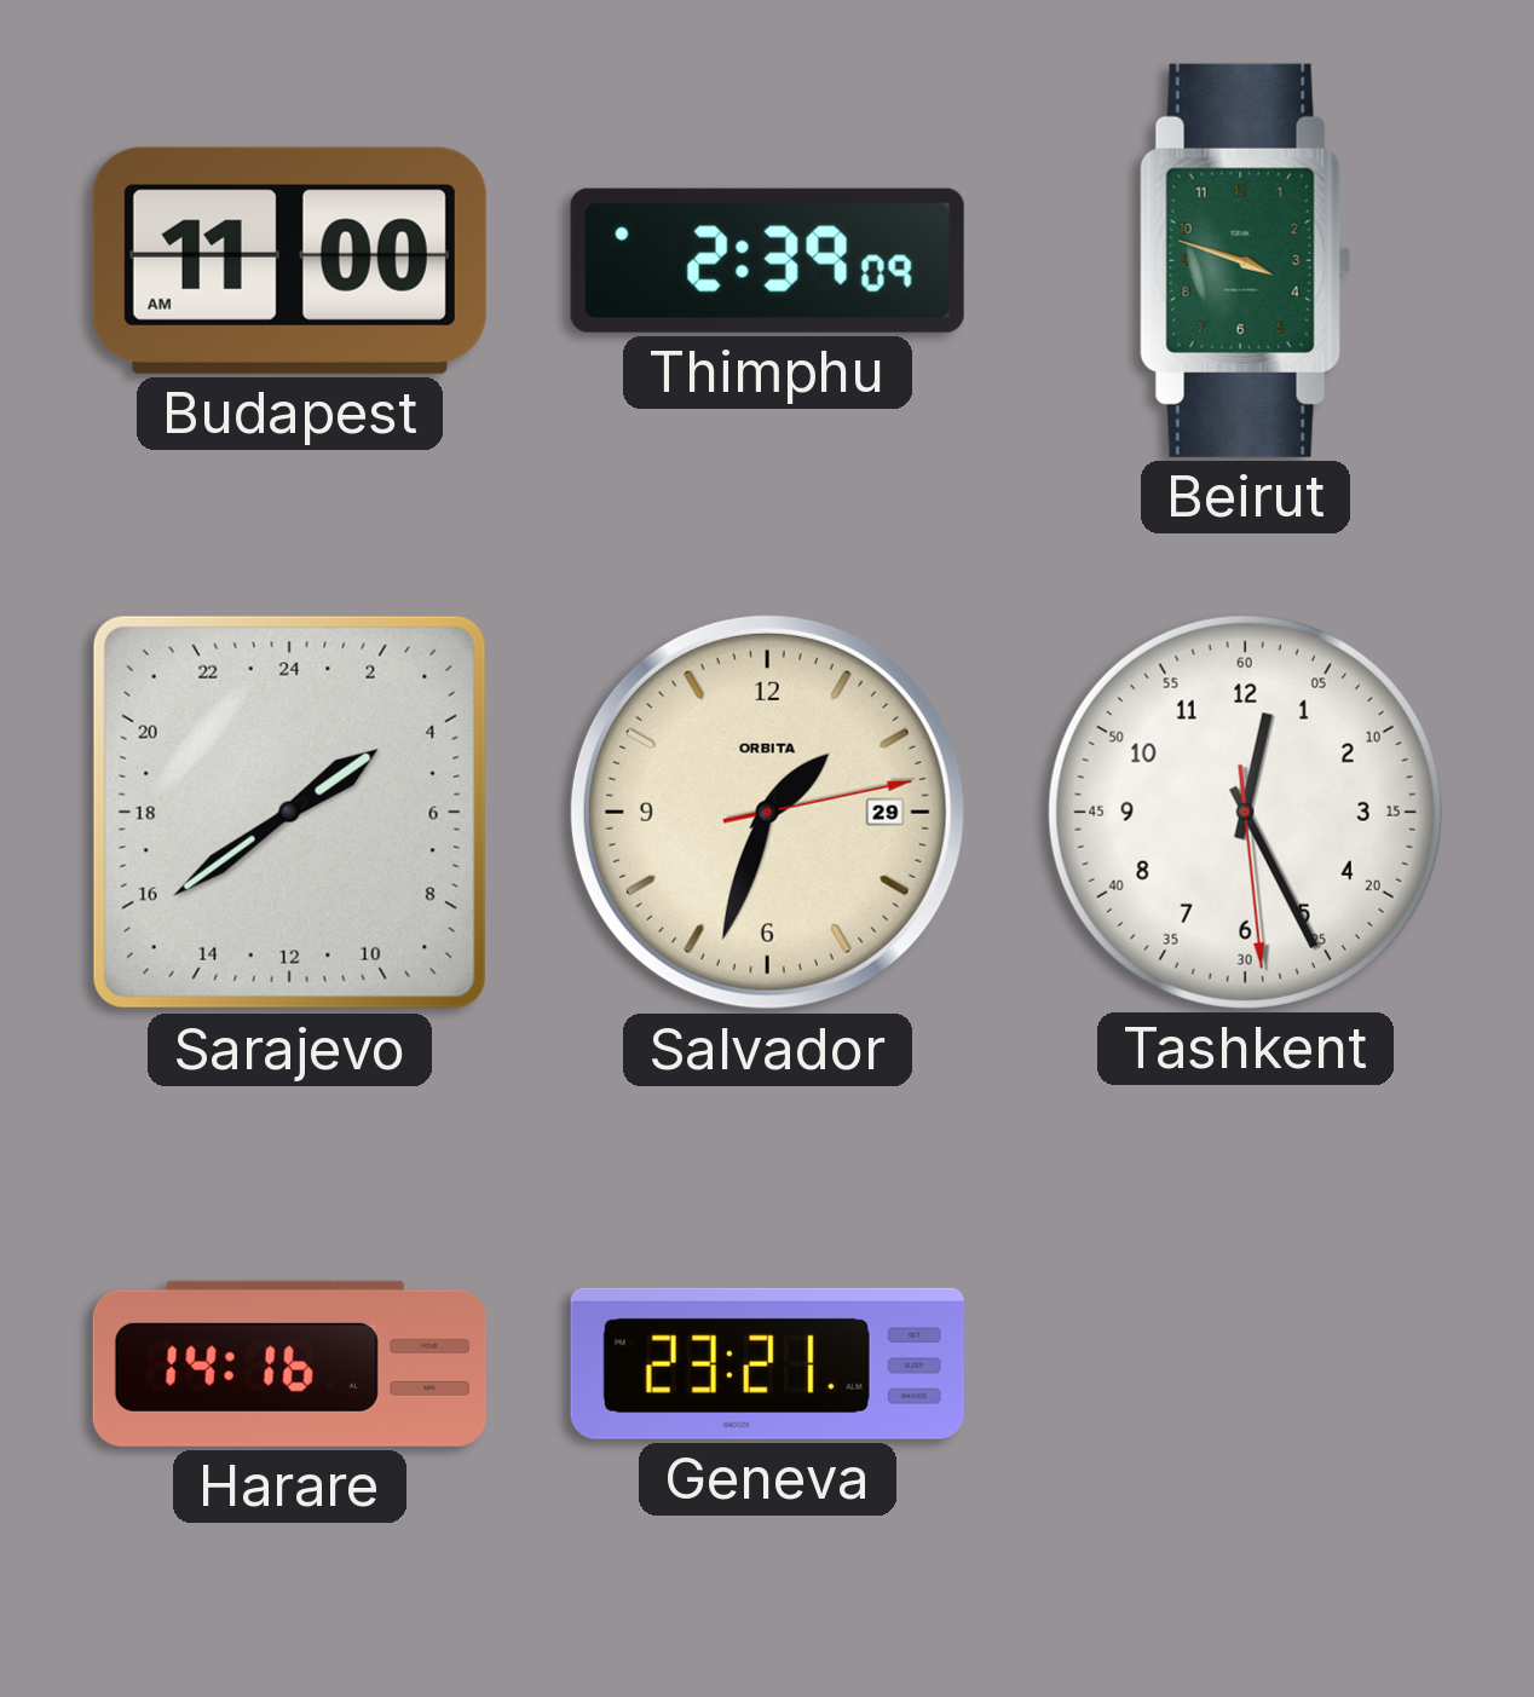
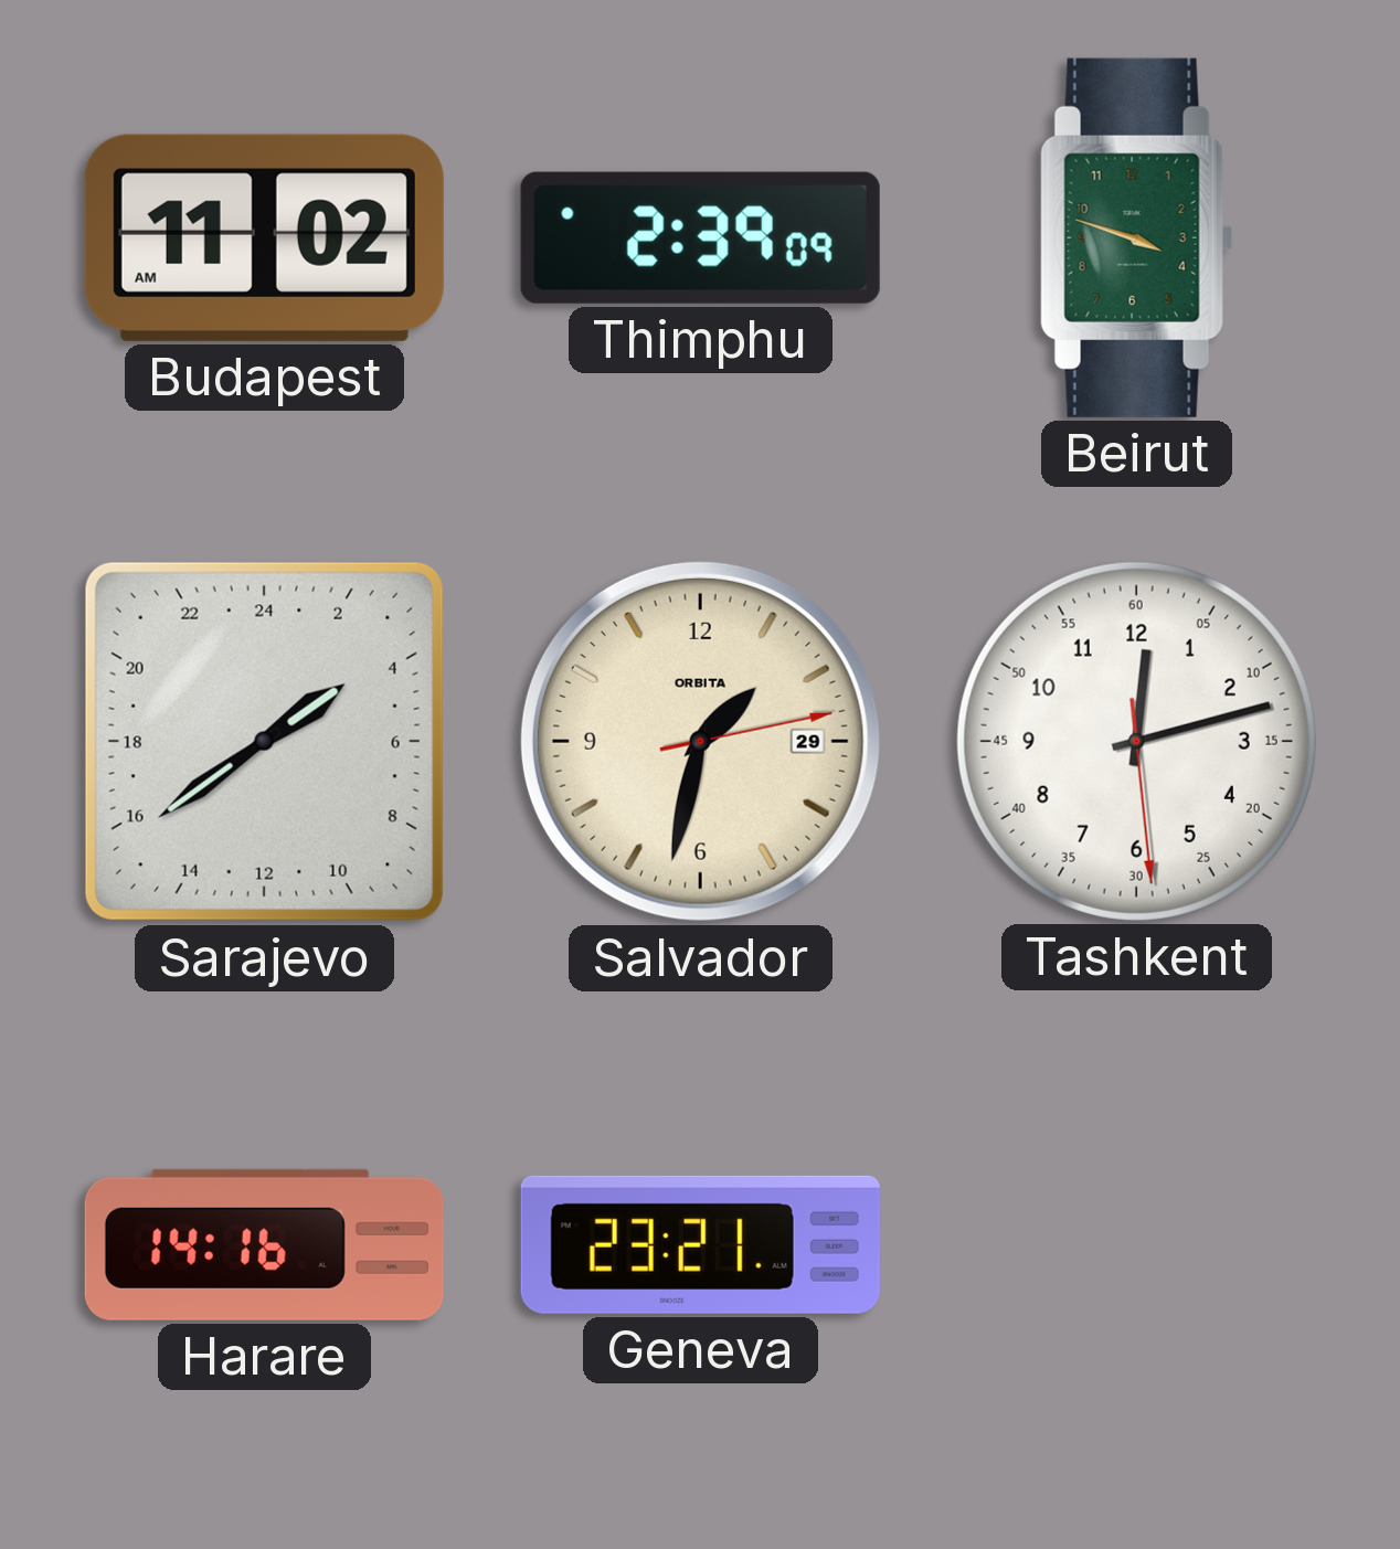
Budapest: 11:00 -> 11:02
Salvador: 1:33 -> 1:32
Tashkent: 12:25 -> 12:12
